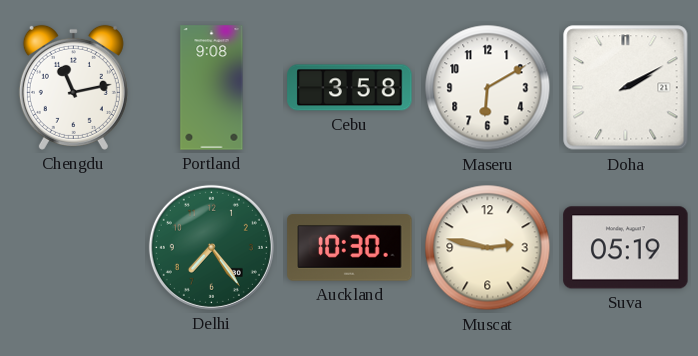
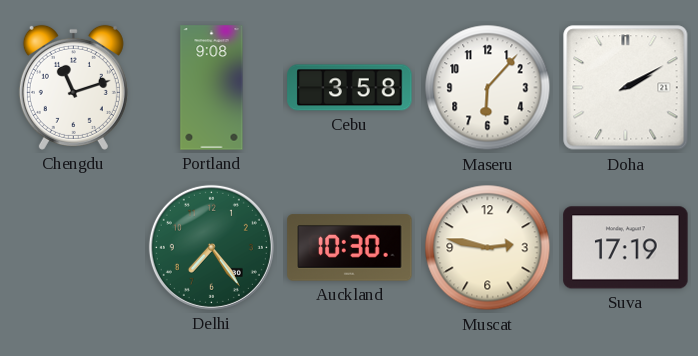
Chengdu: 11:13 -> 11:12
Maseru: 6:10 -> 6:07
Suva: 05:19 -> 17:19
